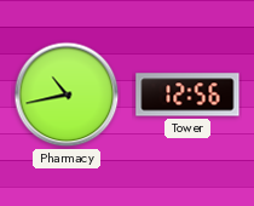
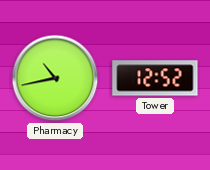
Tower: 12:56 -> 12:52
